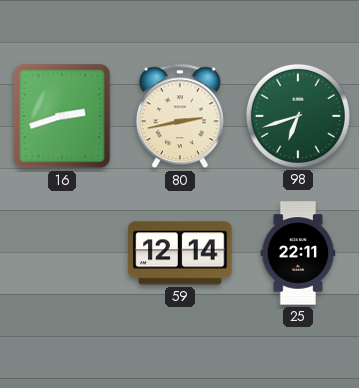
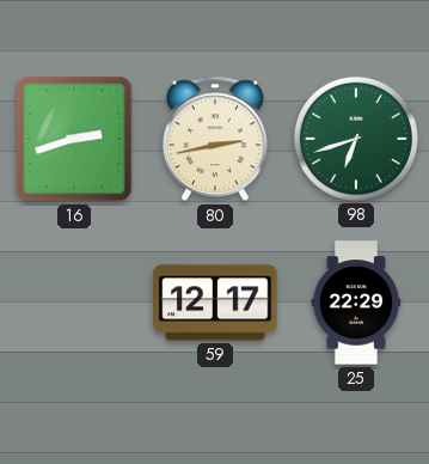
59: 12:14 -> 12:17
25: 22:11 -> 22:29
